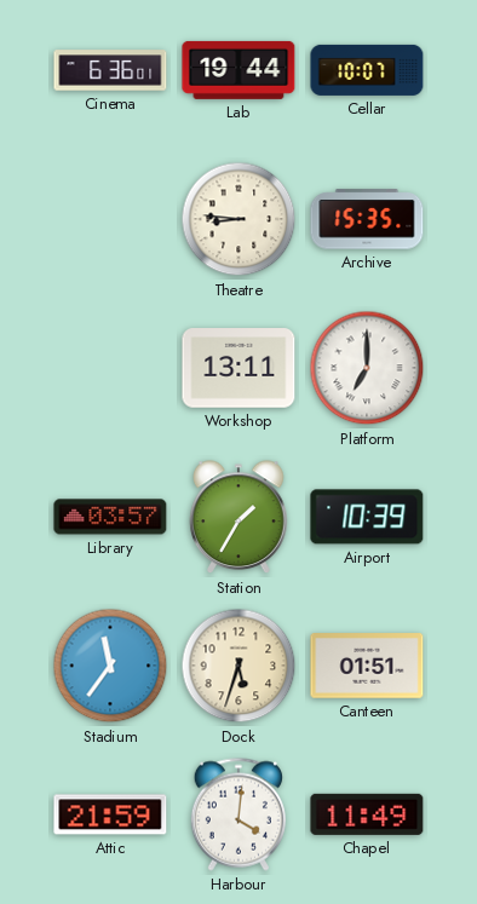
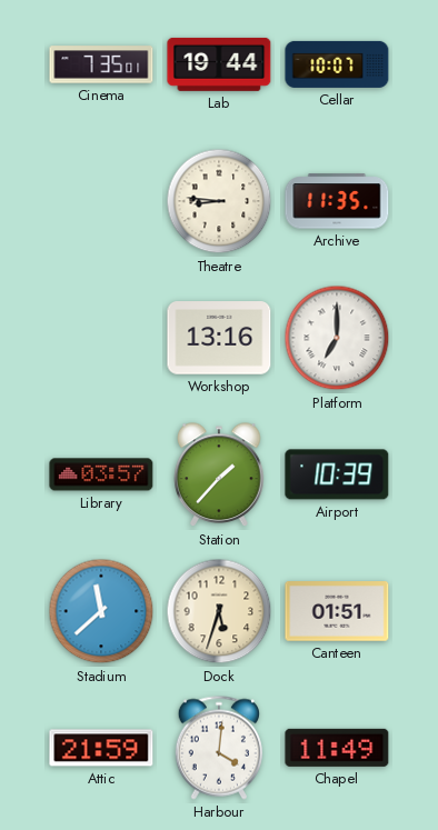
Cinema: 6:36 -> 7:35
Archive: 15:35 -> 11:35
Workshop: 13:11 -> 13:16
Station: 1:35 -> 1:37
Stadium: 11:36 -> 11:38
